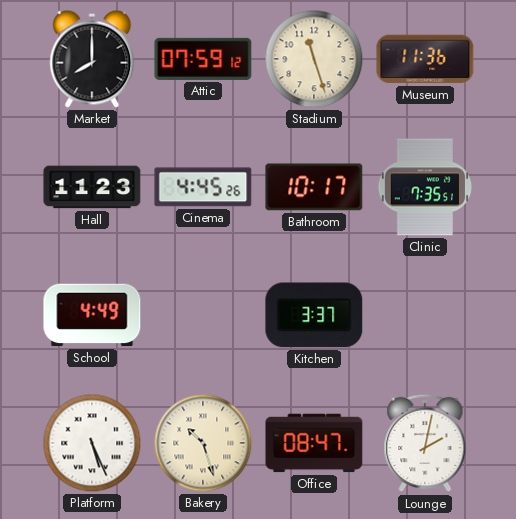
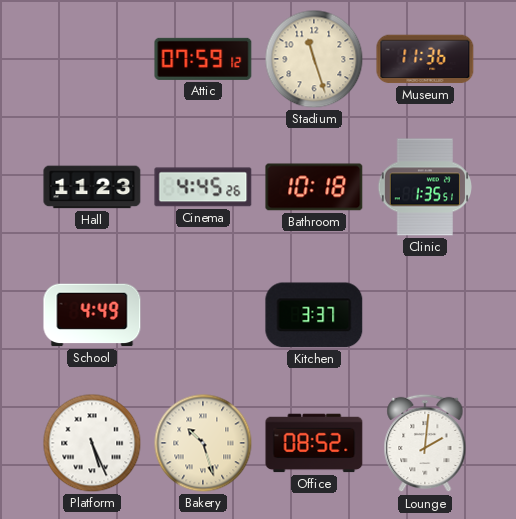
Market: 8:00 -> none
Bathroom: 10:17 -> 10:18
Clinic: 7:35 -> 1:35
Office: 08:47 -> 08:52
Lounge: 2:02 -> 2:01
